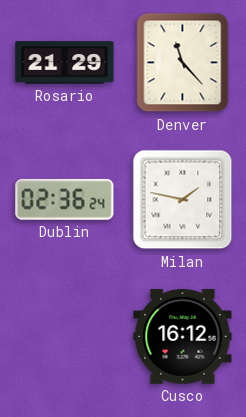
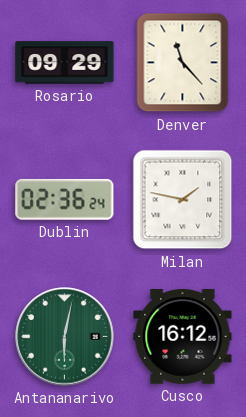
Rosario: 21:29 -> 09:29
Antananarivo: none -> 6:02
